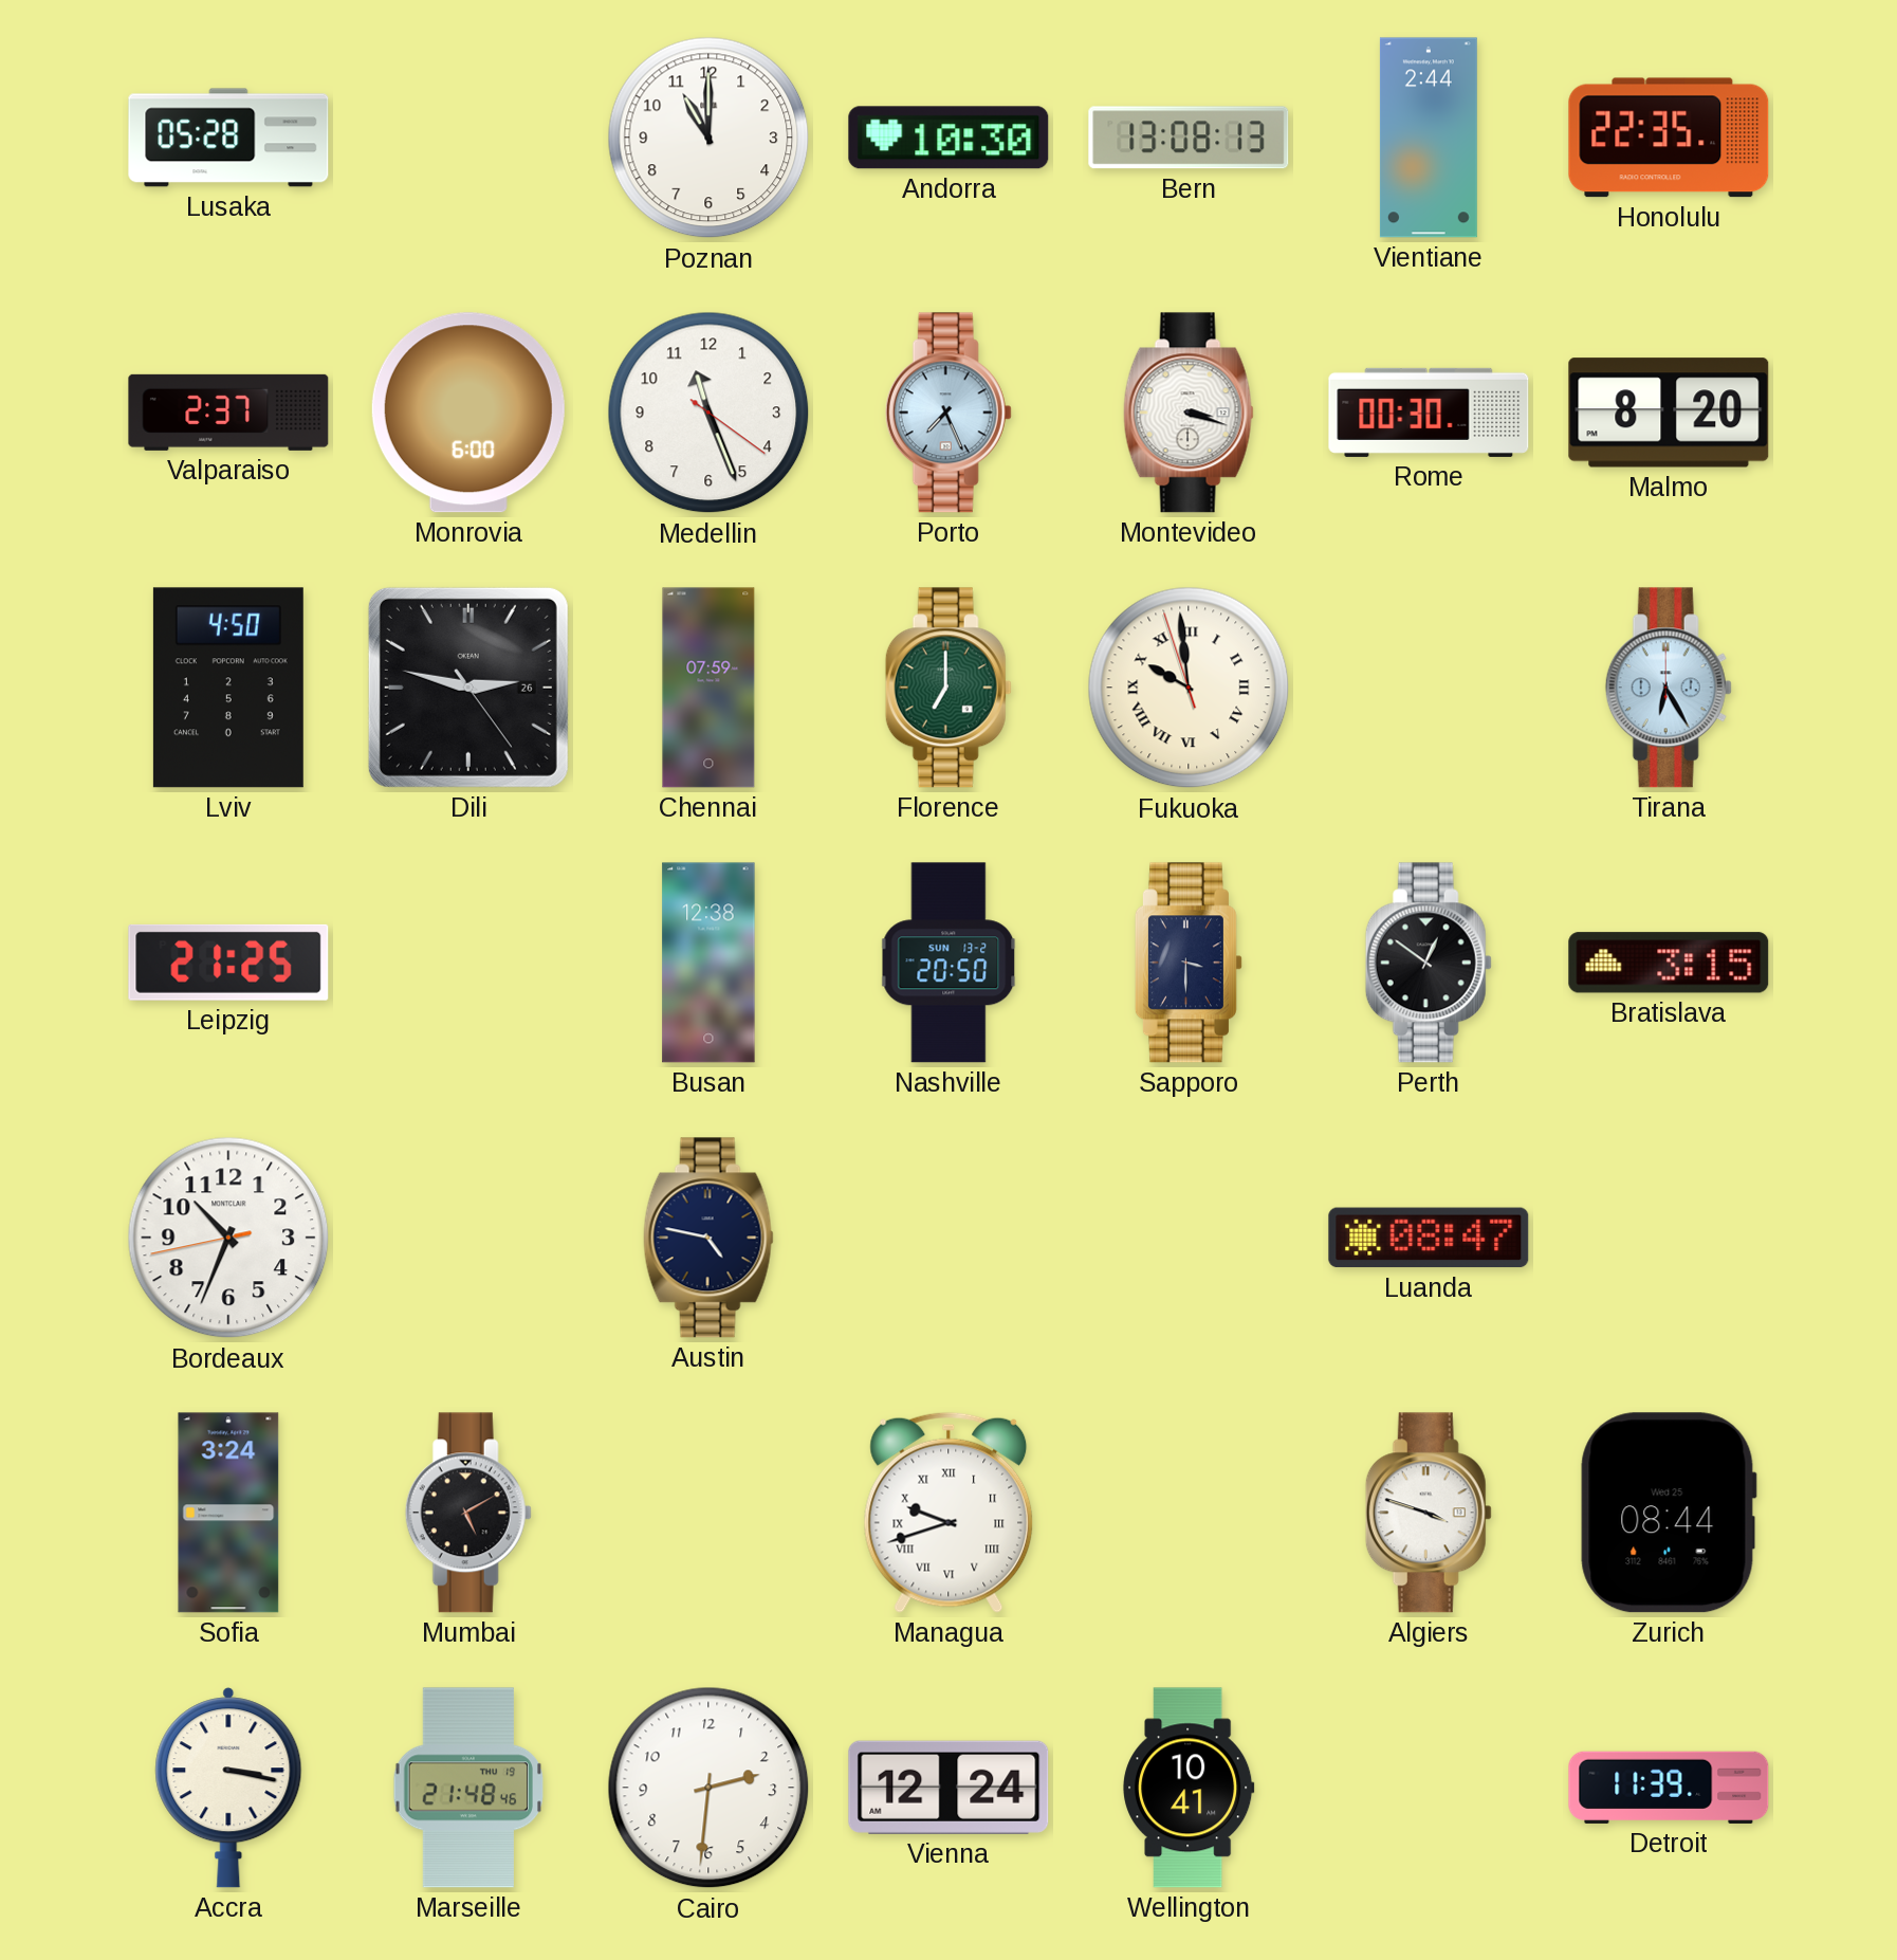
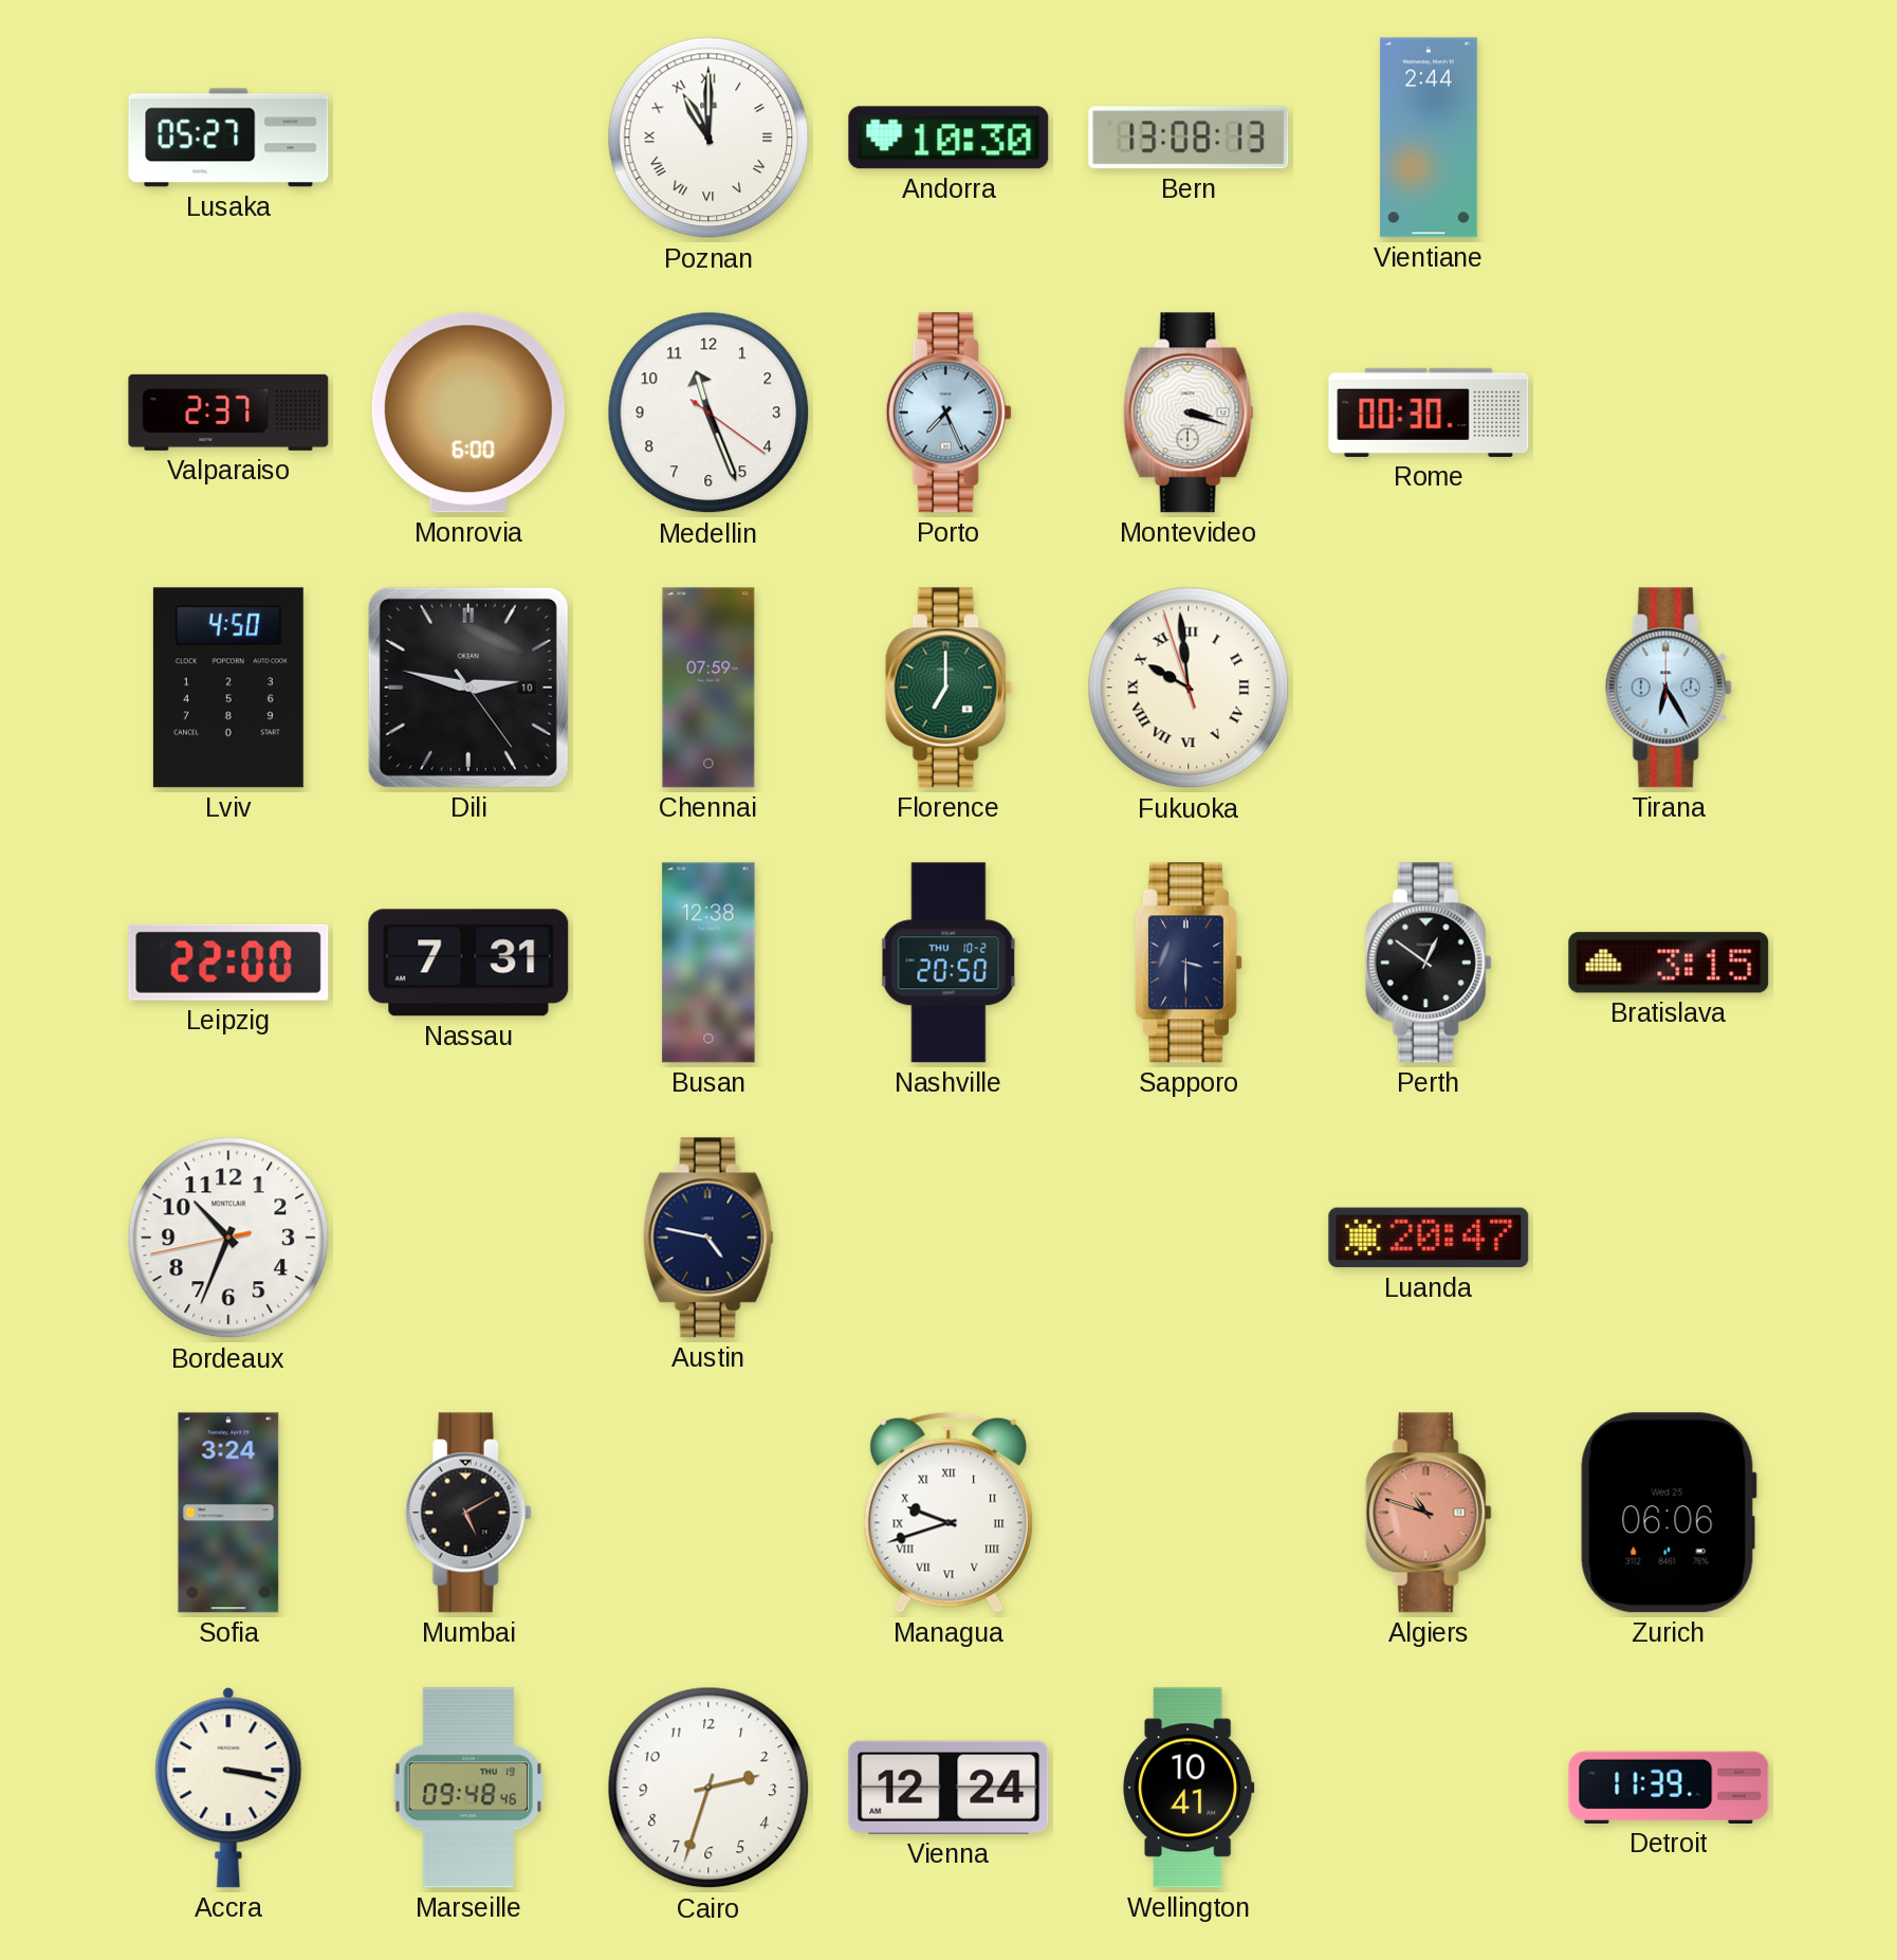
Lusaka: 05:28 -> 05:27
Poznan numerals: Arabic -> Roman
Honolulu: 22:35 -> none
Malmo: 8:20 -> none
Dili date: 26 -> 10
Leipzig: 21:25 -> 22:00
Nassau: none -> 7:31
Nashville date: SUN 13-2 -> THU 10-2
Luanda: 08:47 -> 20:47
Algiers: 3:48 -> 10:48
Algiers dial: white -> salmon
Zurich: 08:44 -> 06:06
Marseille: 21:48 -> 09:48
Cairo: 2:31 -> 2:33
